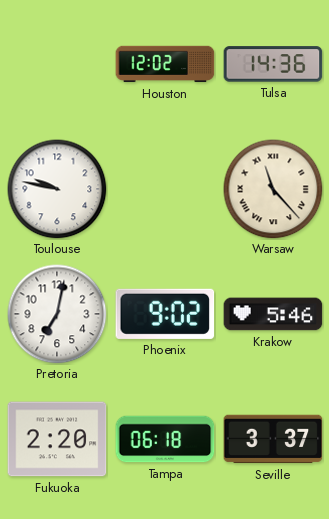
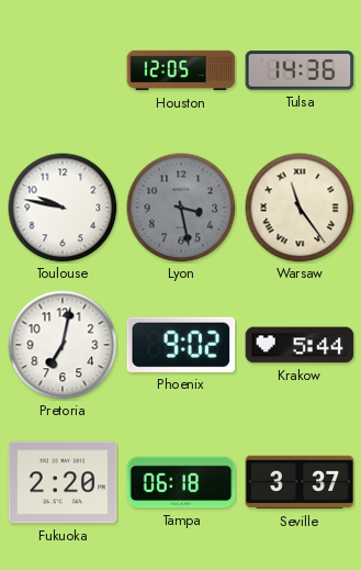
Houston: 12:02 -> 12:05
Lyon: none -> 3:28
Warsaw: 11:23 -> 11:24
Krakow: 5:46 -> 5:44
